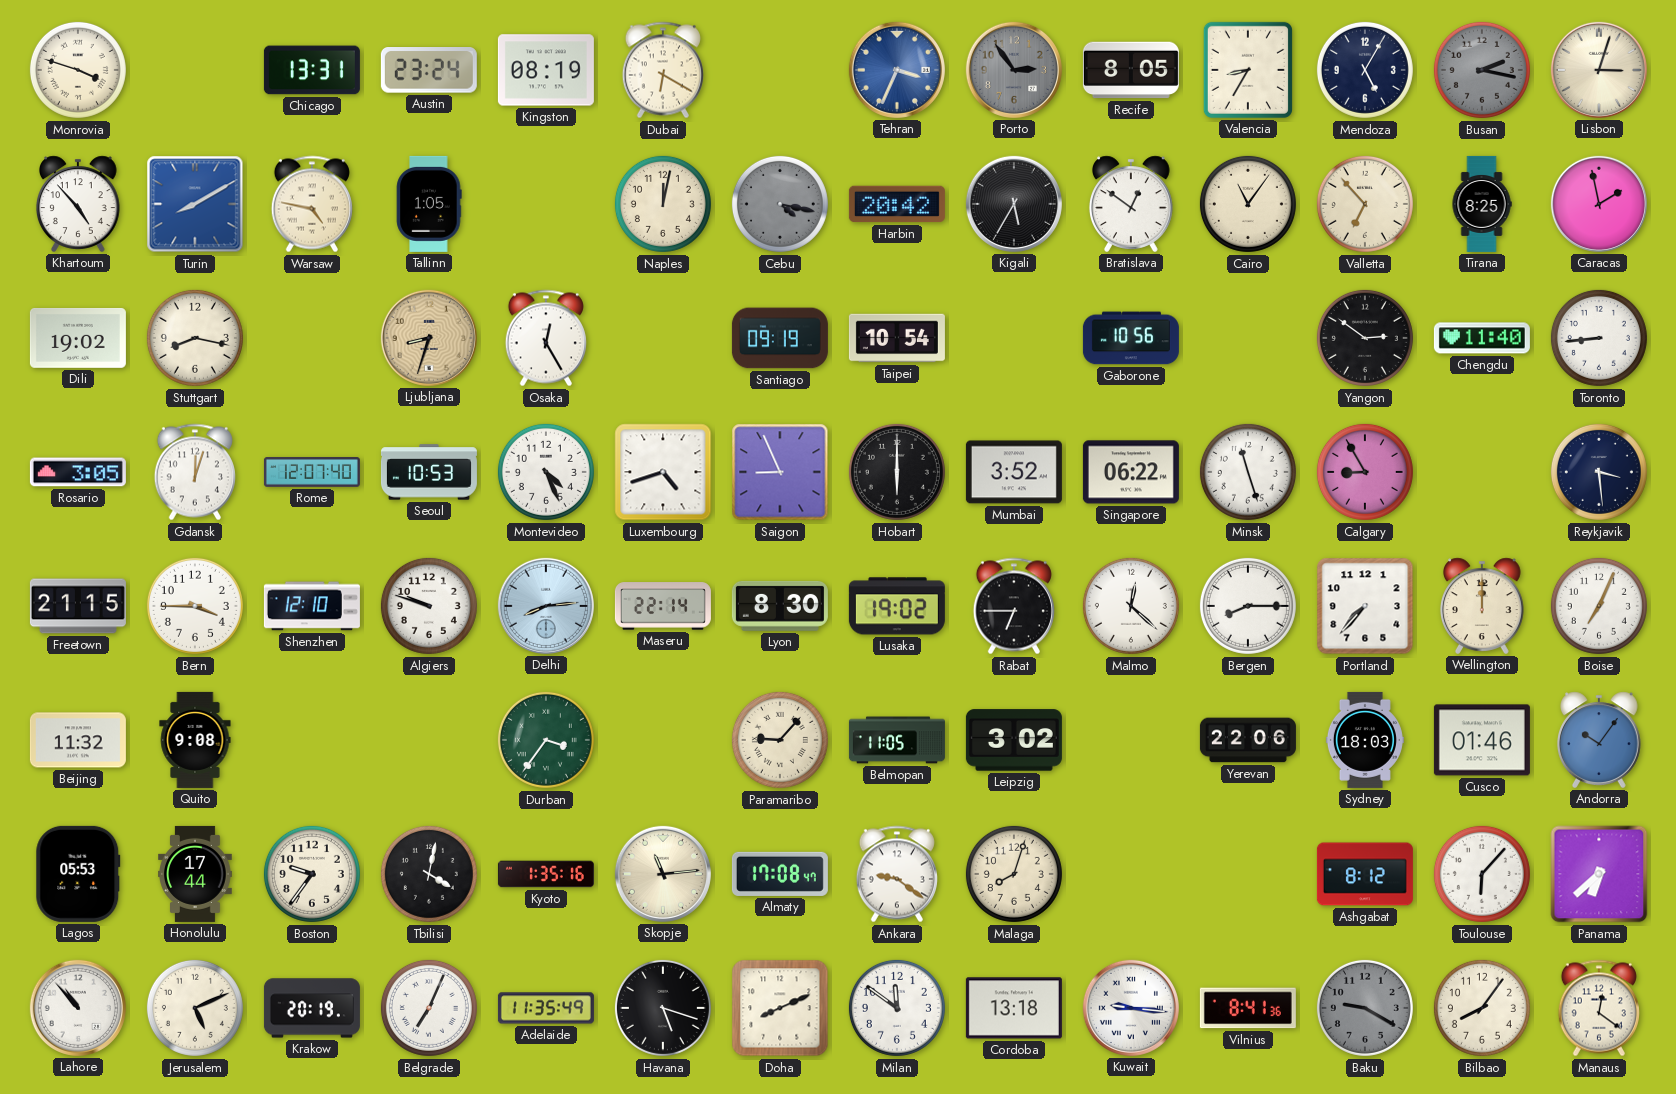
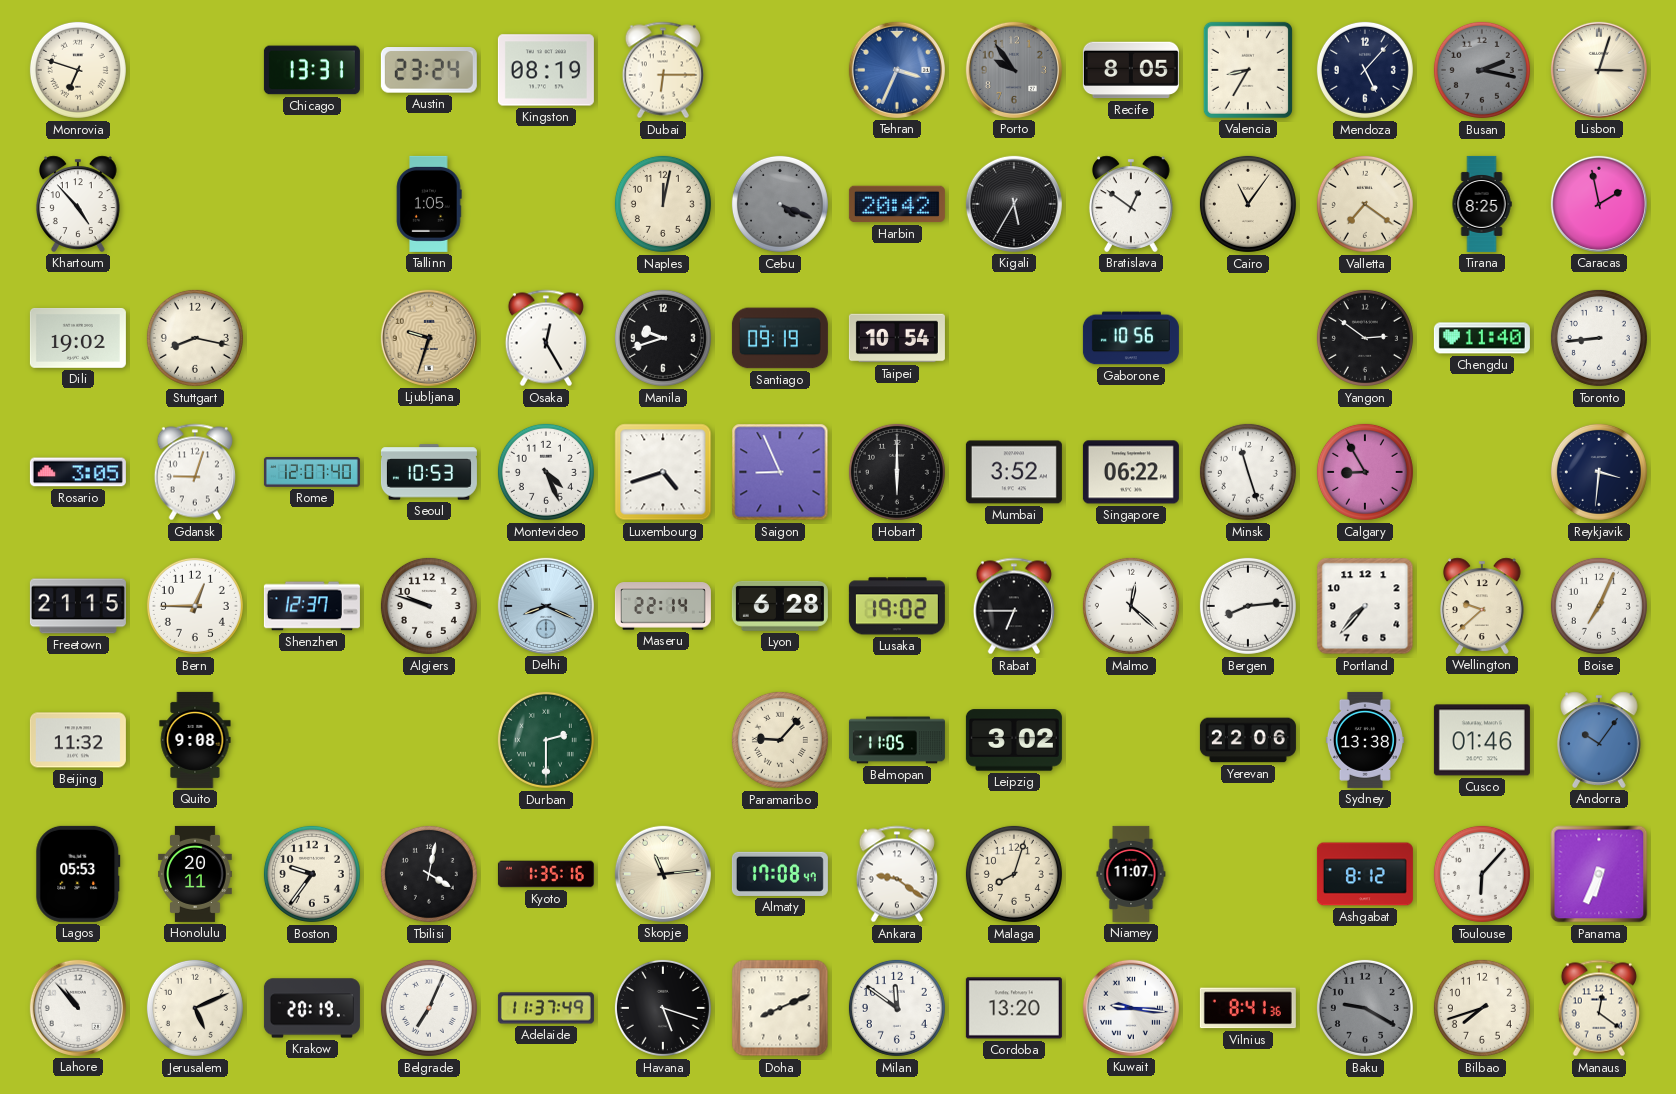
Monrovia: 3:48 -> 6:48
Dubai: 6:20 -> 6:15
Porto: 2:54 -> 9:54
Mendoza: 5:05 -> 5:07
Turin: 8:10 -> none
Warsaw: 4:47 -> none
Cebu: 4:17 -> 4:19
Valletta: 6:53 -> 7:21
Ljubljana: 8:33 -> 9:33
Manila: none -> 9:42
Gdansk: 12:03 -> 9:03
Reykjavik: 3:29 -> 3:31
Bern: 3:45 -> 12:45
Shenzhen: 12:10 -> 12:37
Delhi: 8:14 -> 8:19
Lyon: 8:30 -> 6:28
Bergen: 8:15 -> 8:14
Wellington: 12:00 -> 9:38
Durban: 3:36 -> 2:30
Sydney: 18:03 -> 13:38
Honolulu: 17:44 -> 20:11
Niamey: none -> 11:07
Panama: 6:38 -> 6:34
Adelaide: 11:35 -> 11:37
Cordoba: 13:18 -> 13:20
Bilbao: 8:06 -> 7:42
